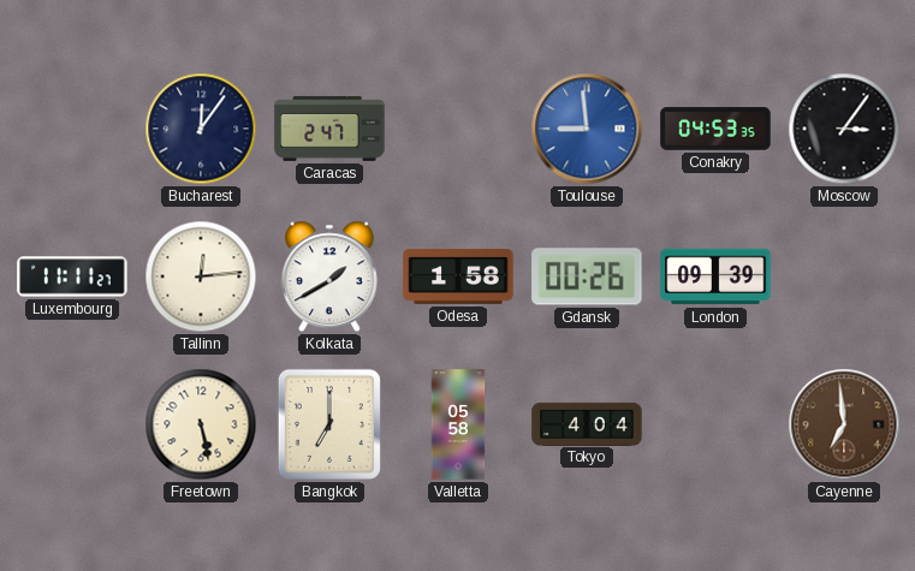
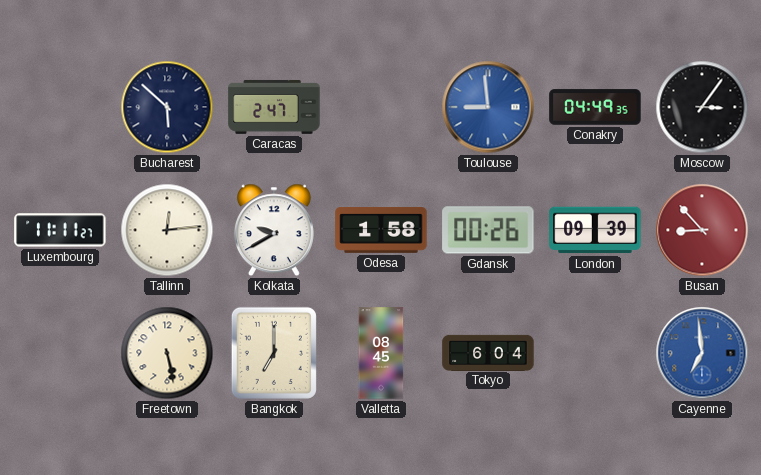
Bucharest: 12:06 -> 5:52
Conakry: 04:53 -> 04:49
Kolkata: 1:40 -> 9:40
Busan: none -> 8:53
Valletta: 05:58 -> 08:45
Tokyo: 4:04 -> 6:04
Cayenne dial: brown -> blue
